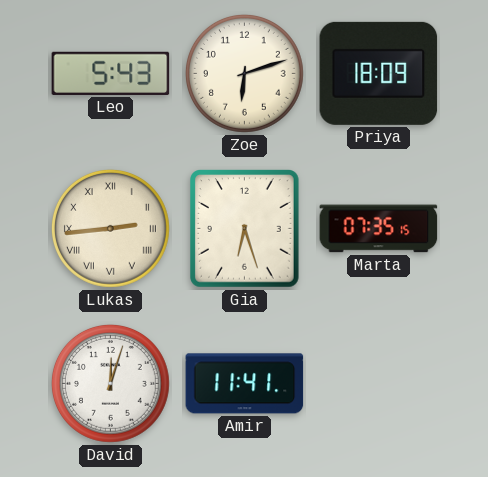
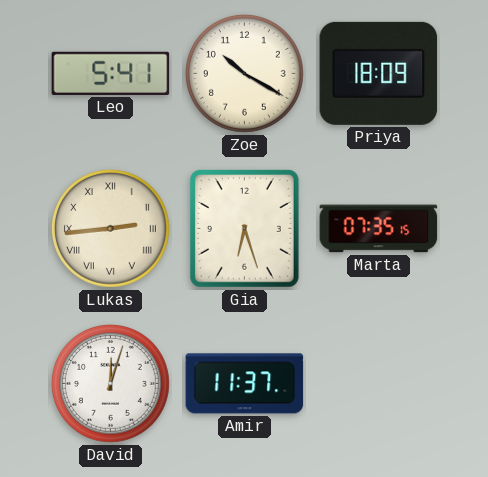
Leo: 5:43 -> 5:41
Zoe: 6:12 -> 10:20
Amir: 11:41 -> 11:37
